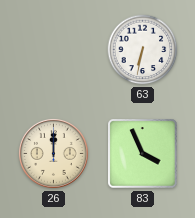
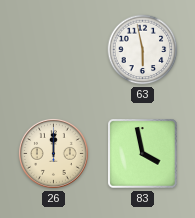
63: 6:32 -> 5:58
83: 3:56 -> 3:58
